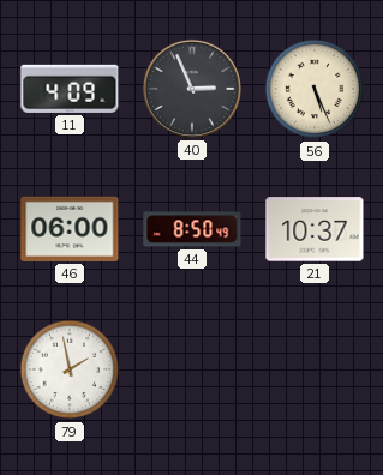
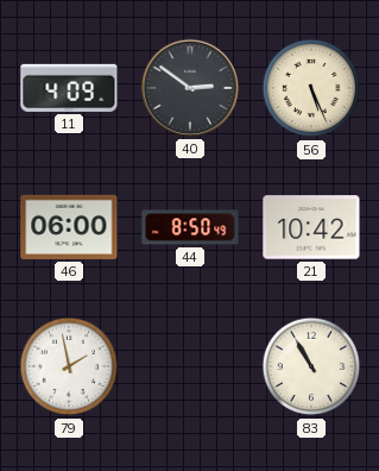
40: 2:56 -> 2:51
21: 10:37 -> 10:42
83: none -> 10:55
